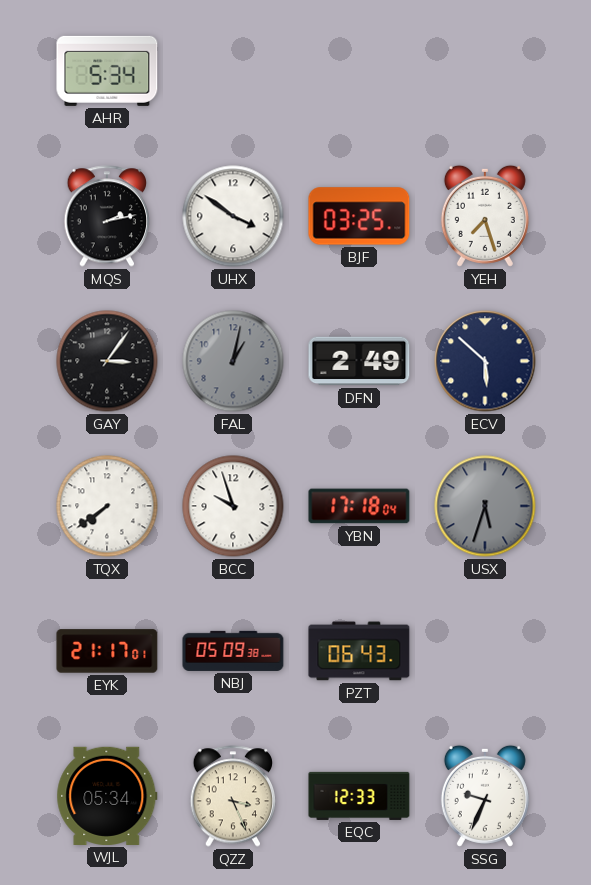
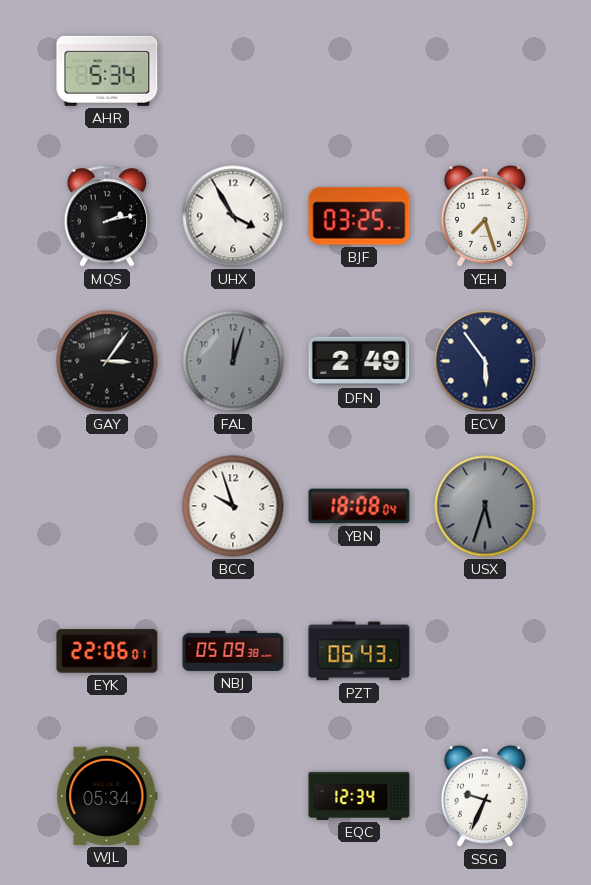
UHX: 3:51 -> 3:55
FAL: 1:02 -> 12:03
ECV: 5:52 -> 5:54
TQX: 7:39 -> none
YBN: 17:18 -> 18:08
EYK: 21:17 -> 22:06
QZZ: 3:26 -> none
EQC: 12:33 -> 12:34
